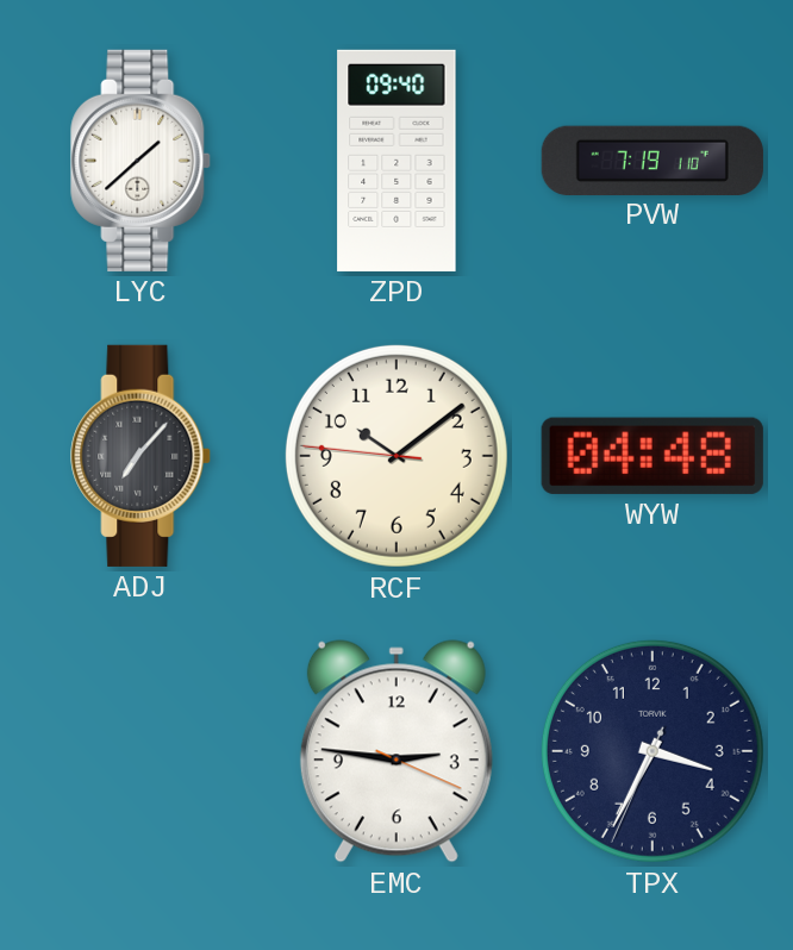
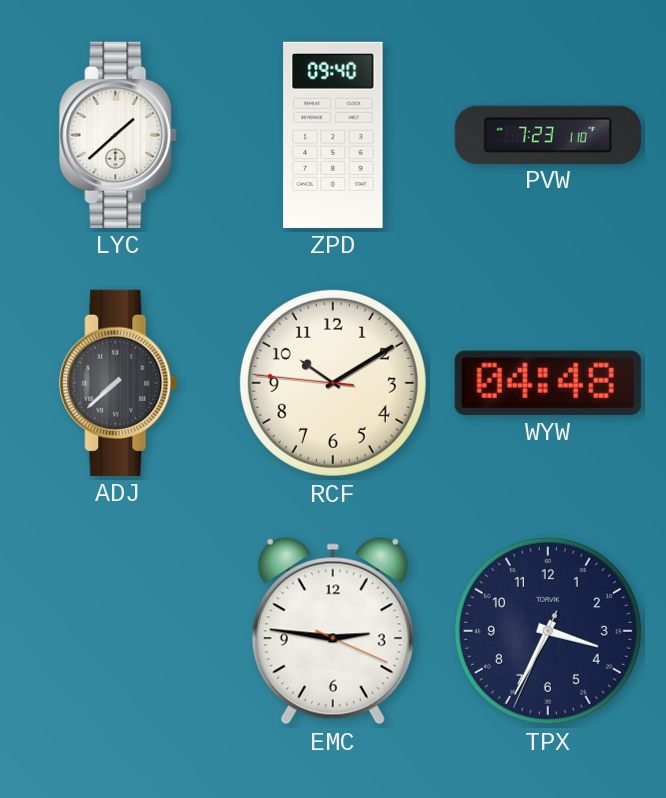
PVW: 7:19 -> 7:23
ADJ: 7:07 -> 7:38
RCF: 10:08 -> 10:09
